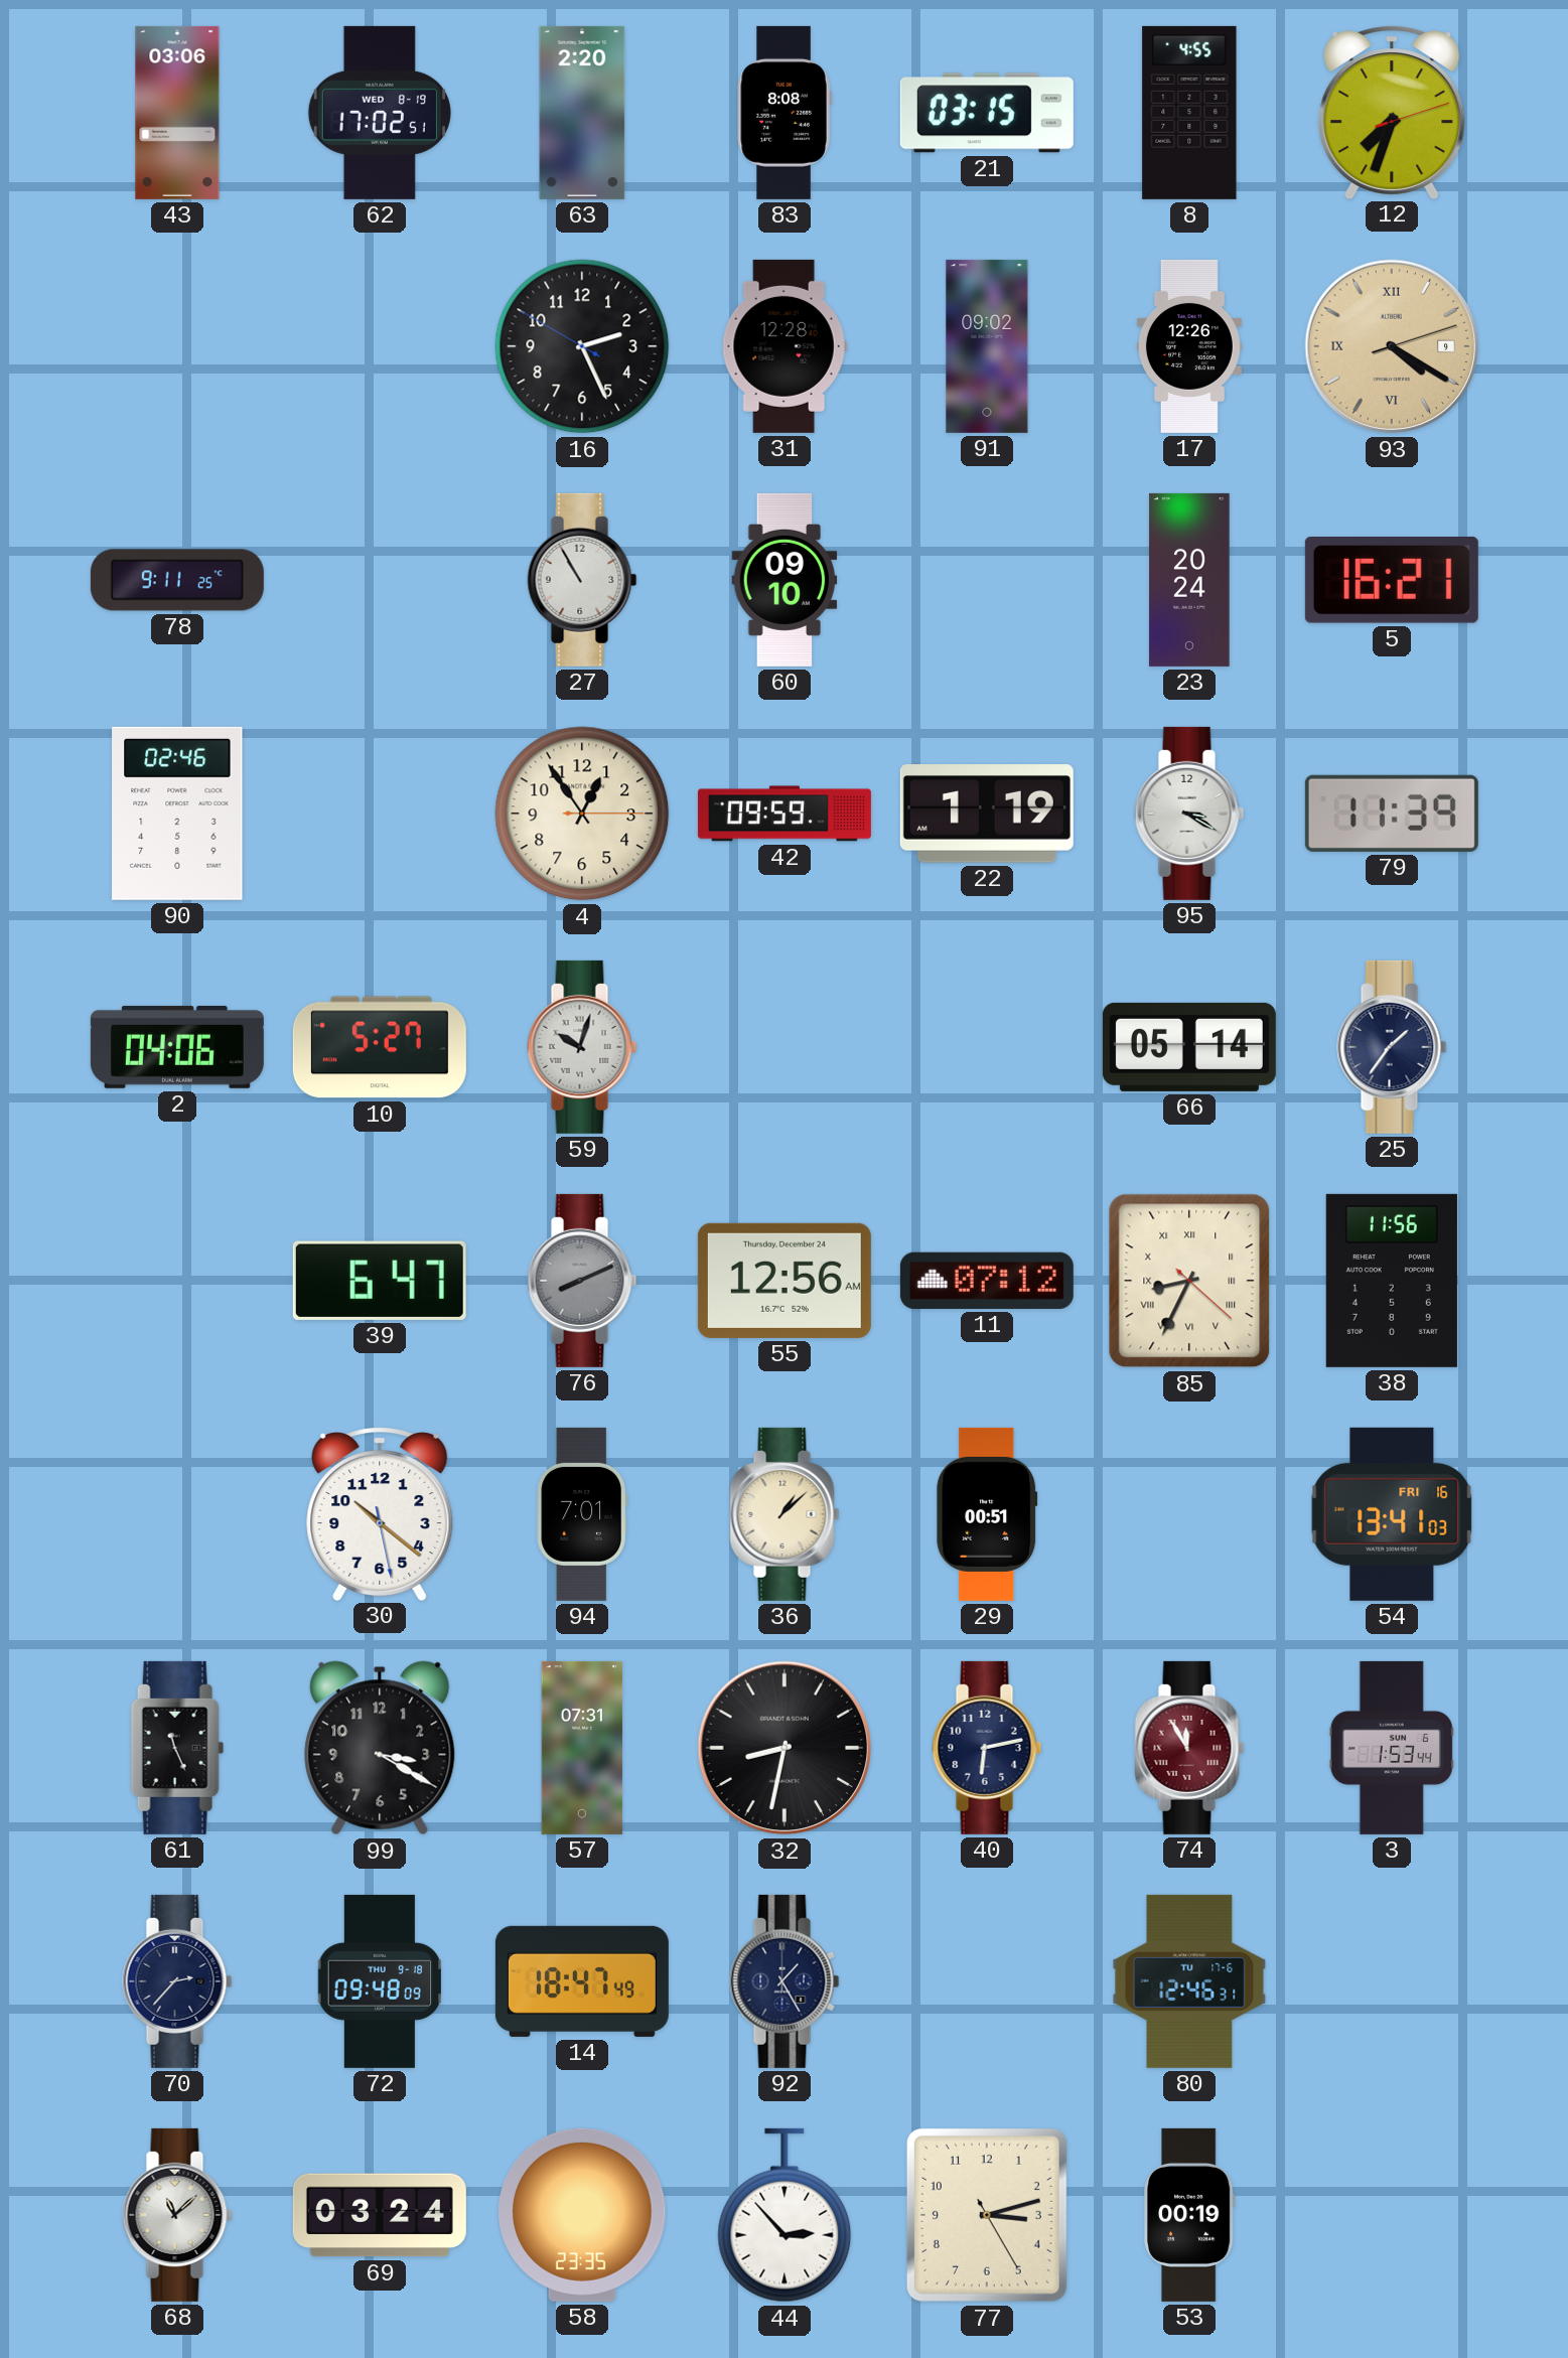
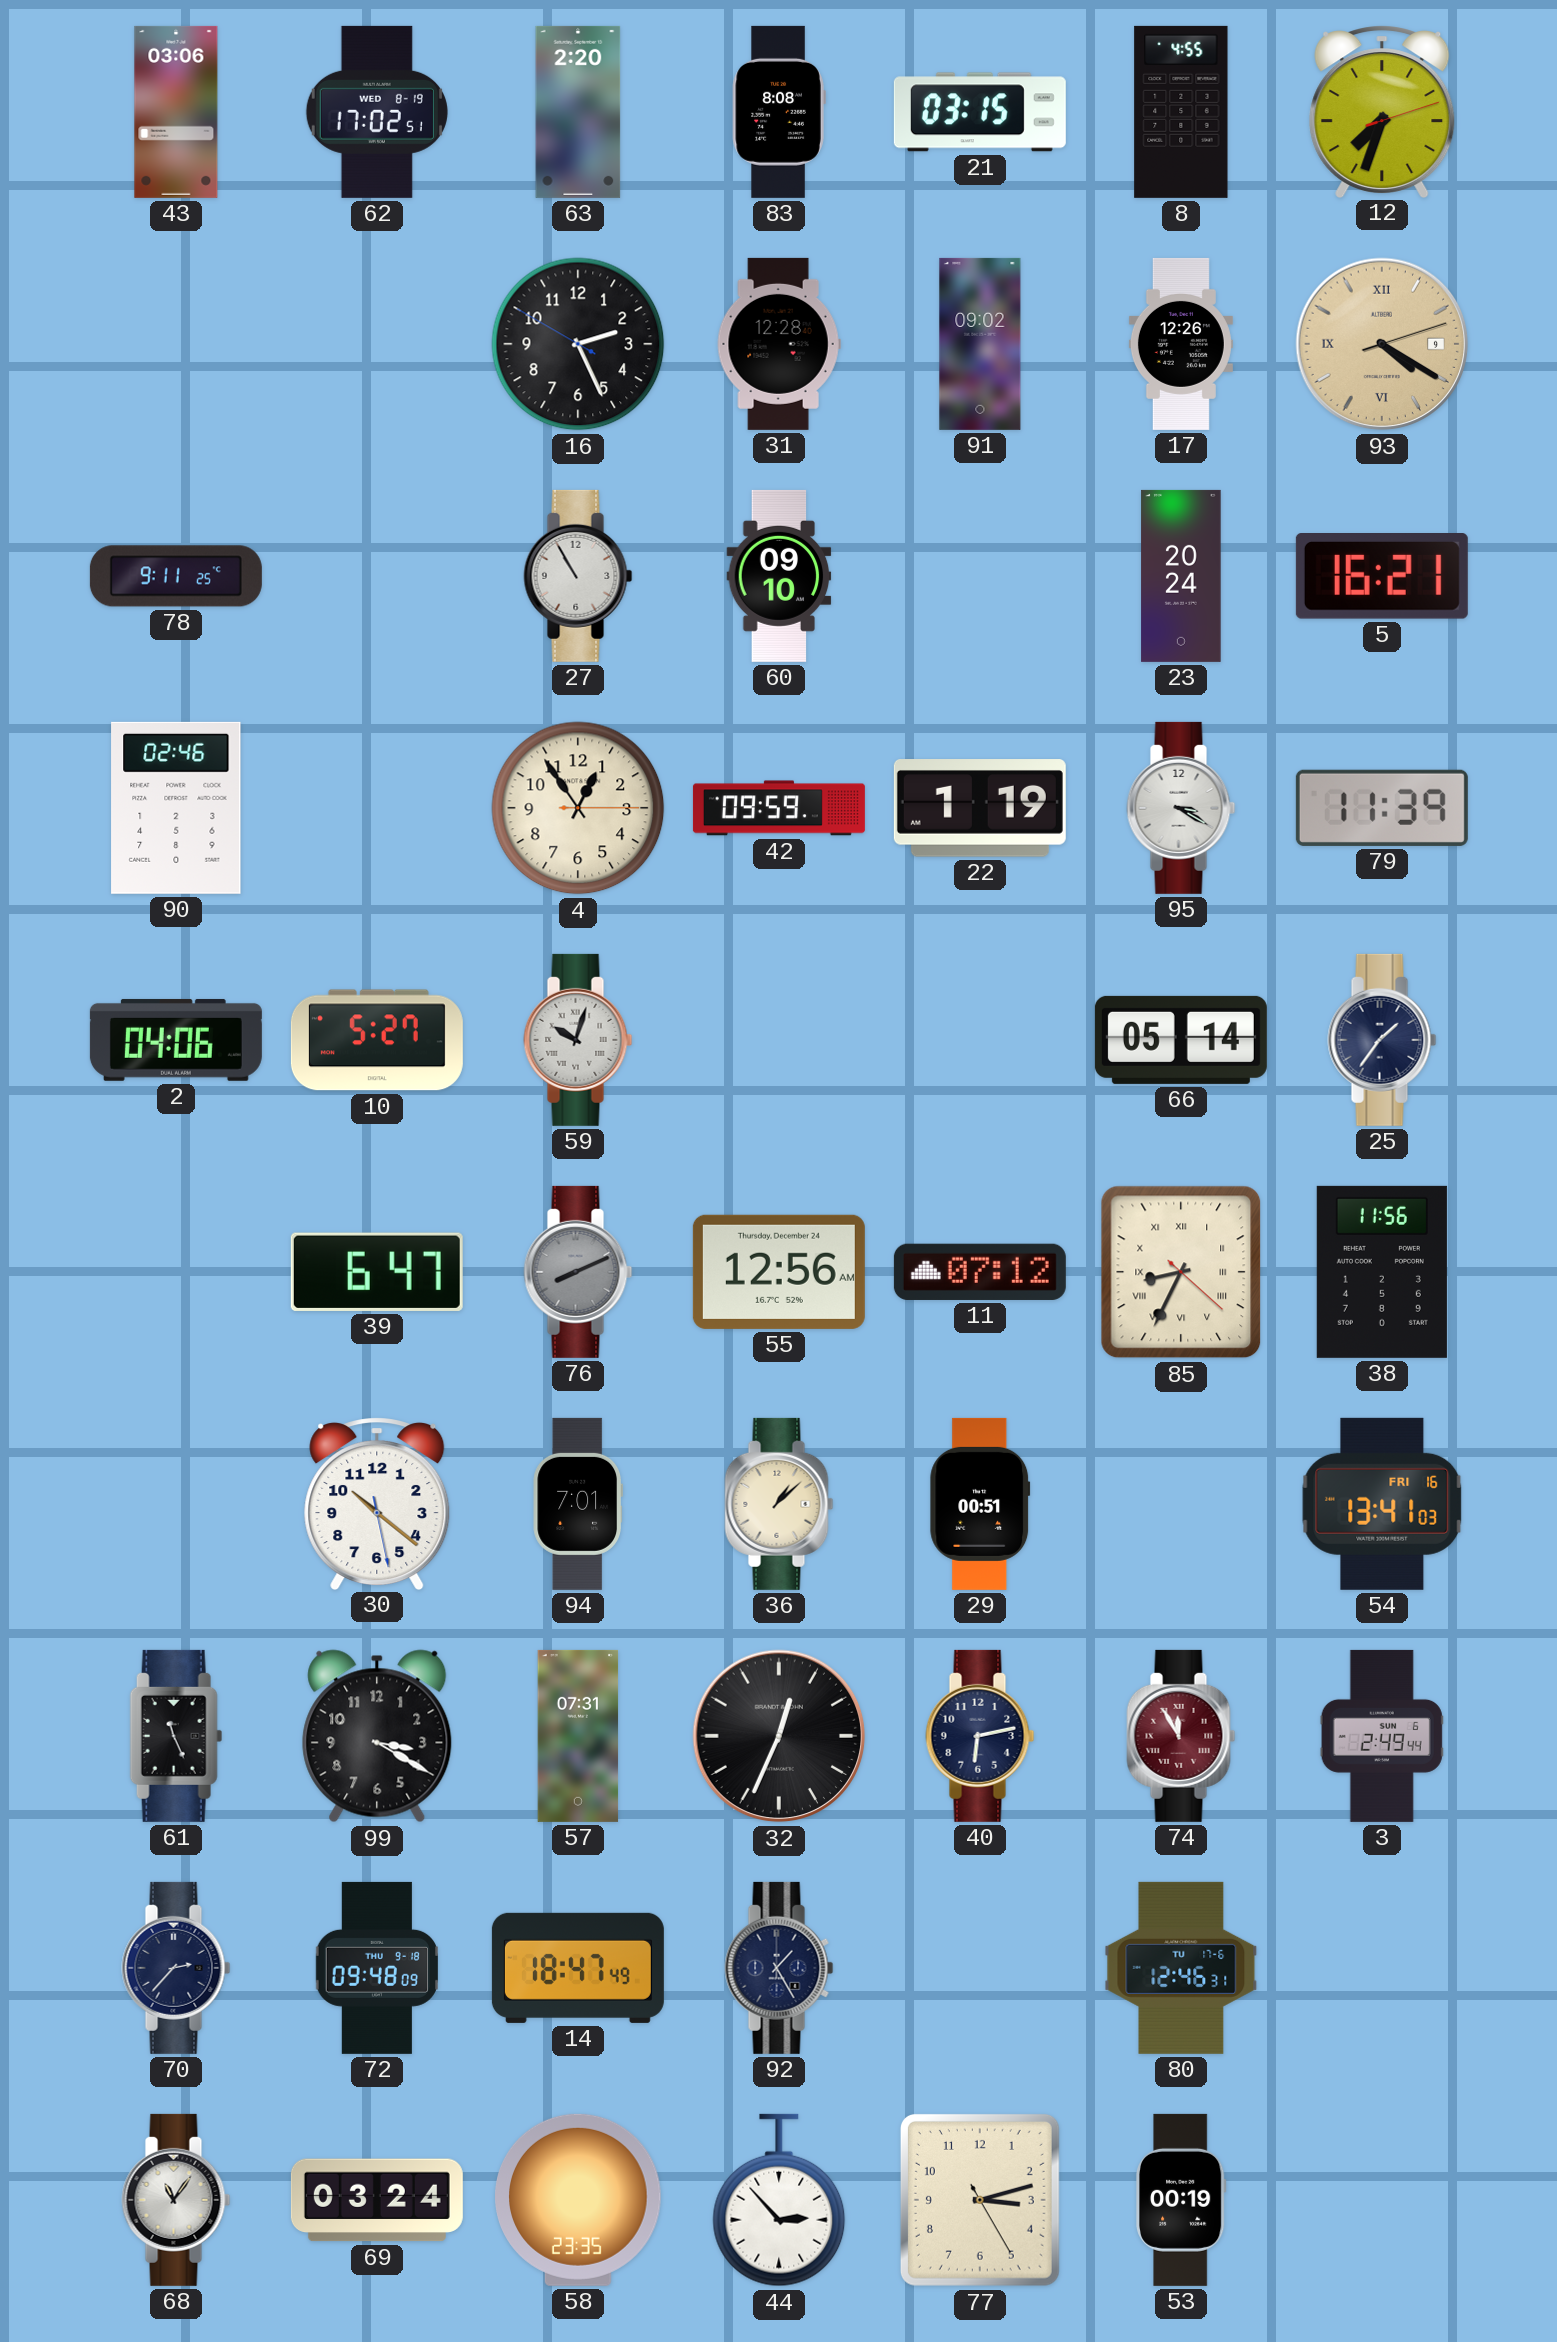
32: 8:32 -> 12:34
3: 1:53 -> 2:49
68: 11:08 -> 11:06
